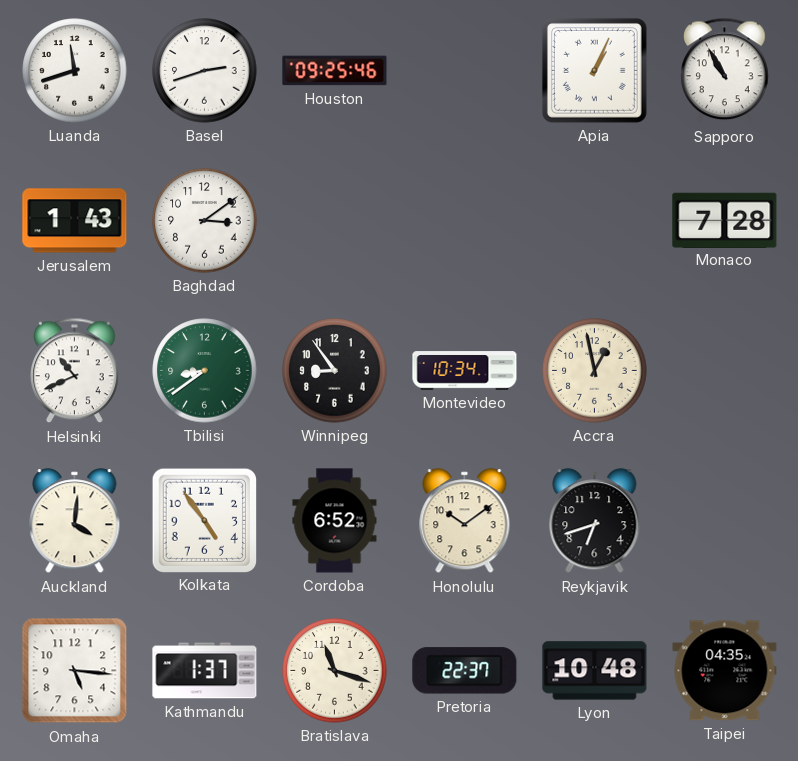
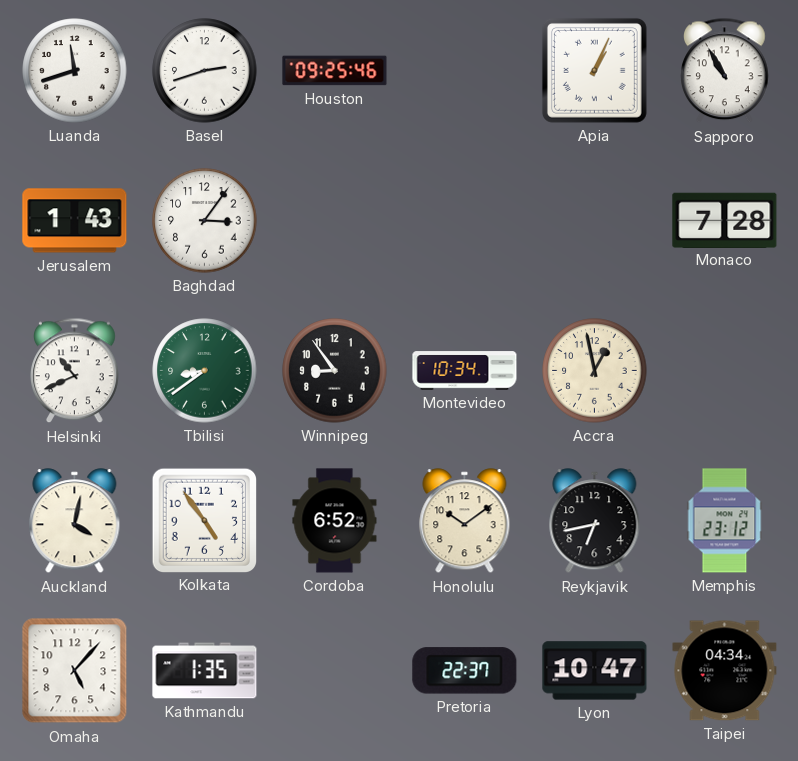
Baghdad: 3:09 -> 3:06
Auckland: 4:01 -> 4:02
Reykjavik: 6:42 -> 6:43
Memphis: none -> 23:12
Omaha: 5:16 -> 5:07
Kathmandu: 1:37 -> 1:35
Bratislava: 11:18 -> none
Lyon: 10:48 -> 10:47
Taipei: 04:35 -> 04:34
